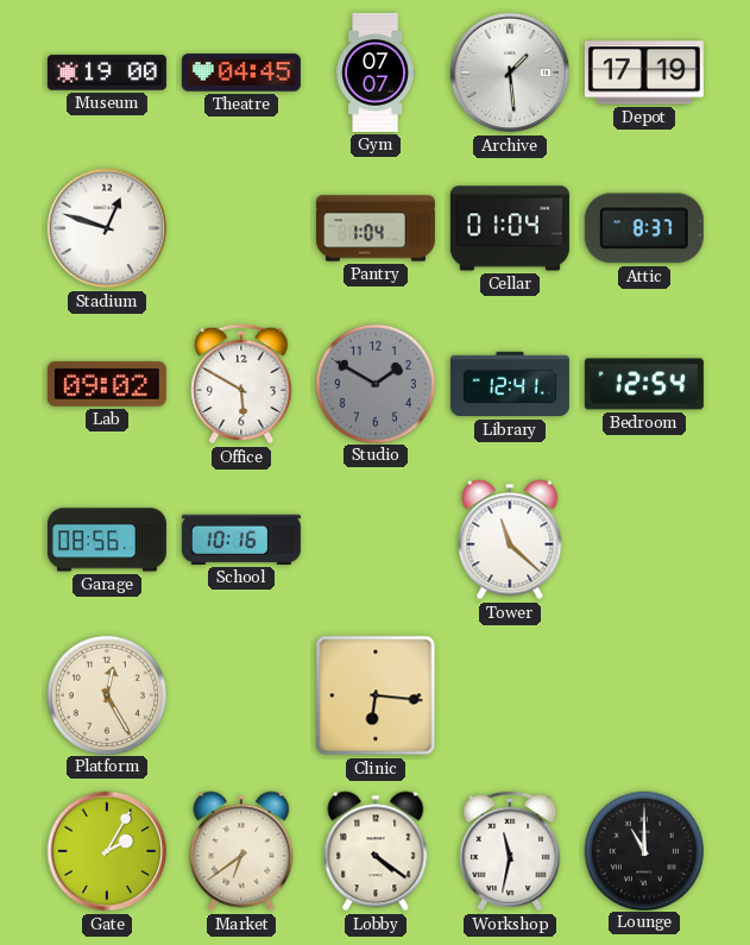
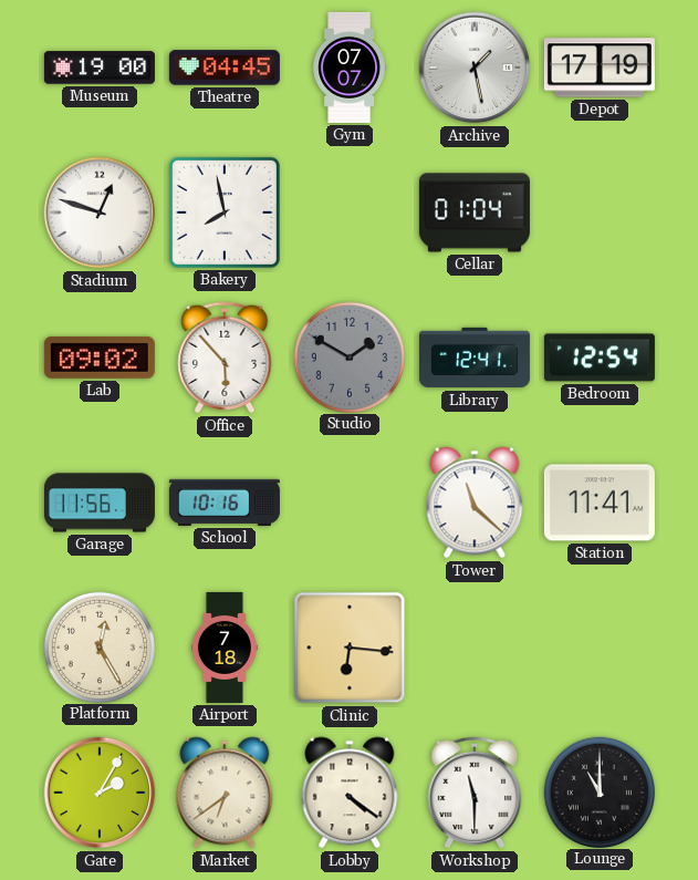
Archive: 1:29 -> 1:28
Bakery: none -> 7:58
Pantry: 1:04 -> none
Attic: 8:37 -> none
Office: 5:50 -> 5:53
Garage: 08:56 -> 11:56
Station: none -> 11:41
Airport: none -> 7:18
Workshop: 11:32 -> 11:30
